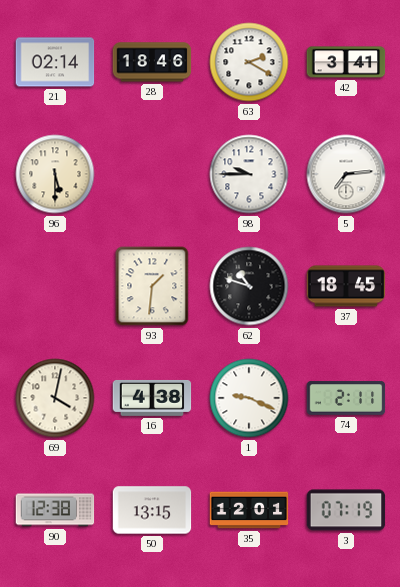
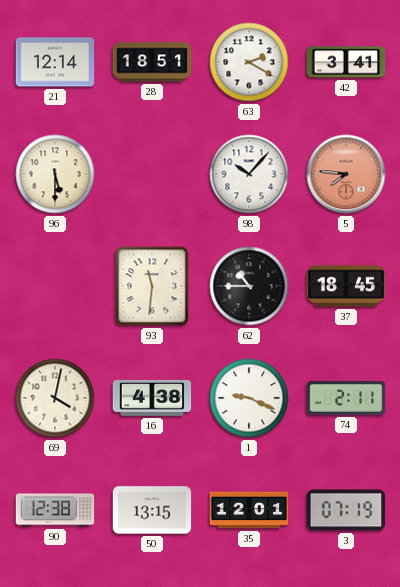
21: 02:14 -> 12:14
28: 18:46 -> 18:51
98: 9:45 -> 10:07
5: 7:14 -> 7:46
5 dial: white -> salmon
93: 1:31 -> 11:31
62: 10:48 -> 10:45
